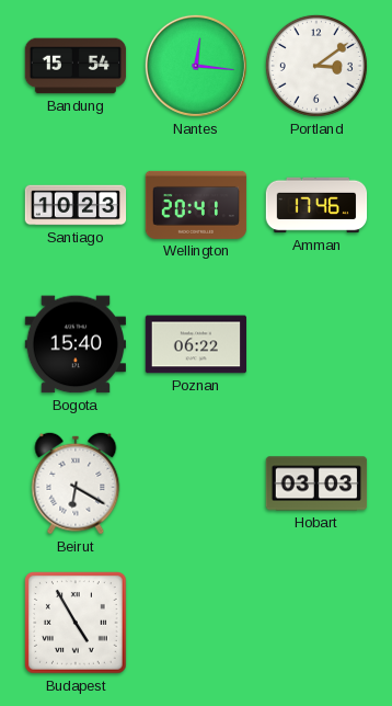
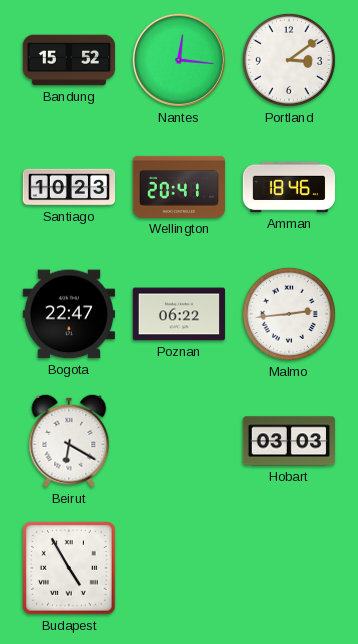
Bandung: 15:54 -> 15:52
Amman: 17:46 -> 18:46
Bogota: 15:40 -> 22:47
Malmo: none -> 2:44
